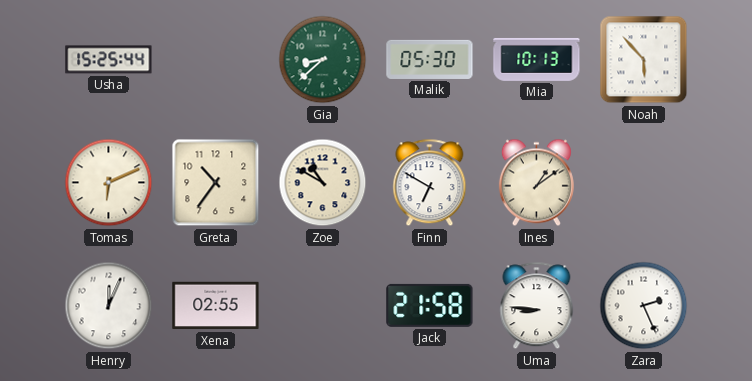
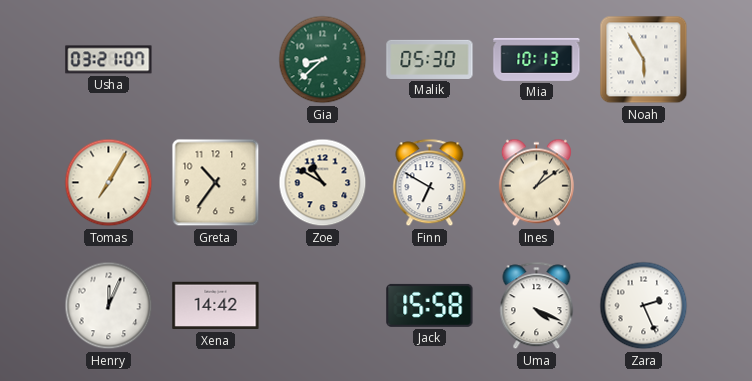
Usha: 15:25 -> 03:21
Noah: 5:53 -> 5:55
Tomas: 6:11 -> 7:05
Xena: 02:55 -> 14:42
Jack: 21:58 -> 15:58
Uma: 8:46 -> 4:19
